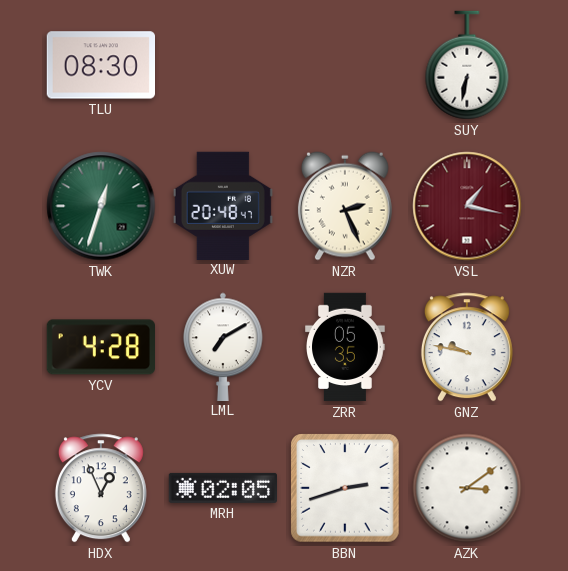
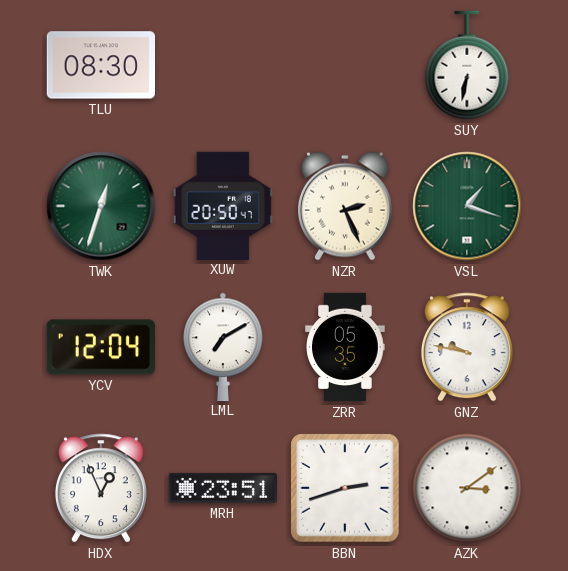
XUW: 20:48 -> 20:50
VSL: 1:17 -> 1:18
VSL dial: burgundy -> green
YCV: 4:28 -> 12:04
MRH: 02:05 -> 23:51
